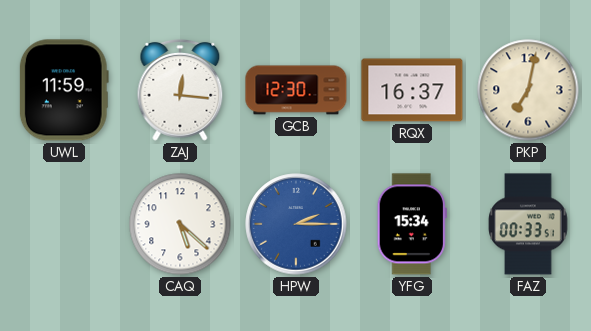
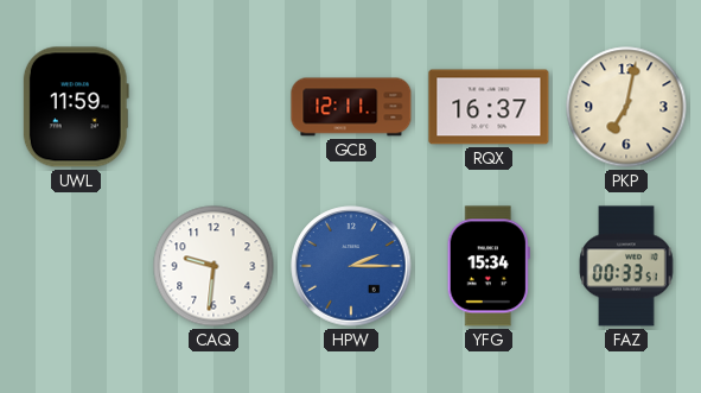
ZAJ: 12:16 -> none
GCB: 12:30 -> 12:11
CAQ: 5:22 -> 9:31
